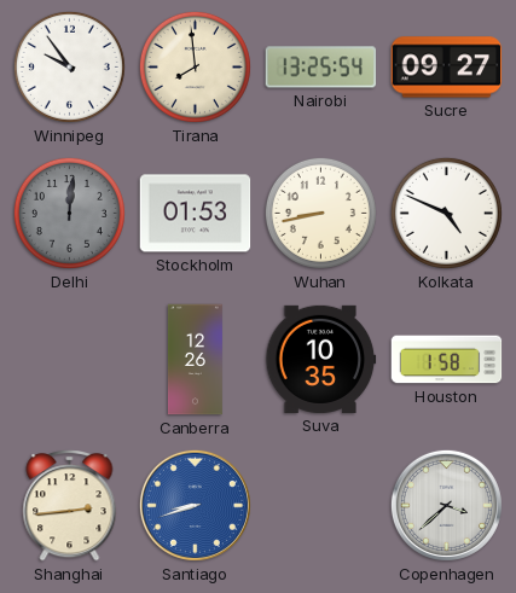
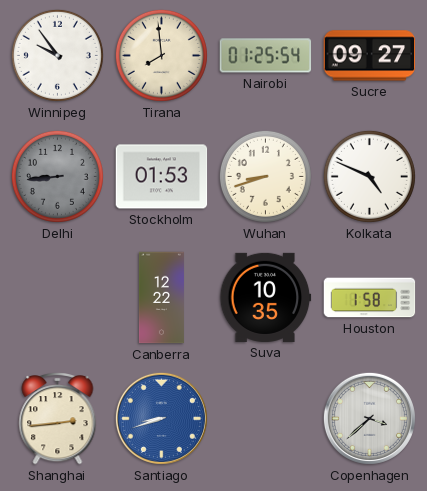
Nairobi: 13:25 -> 01:25
Delhi: 12:01 -> 8:44
Wuhan: 8:43 -> 8:42
Canberra: 12:26 -> 12:22
